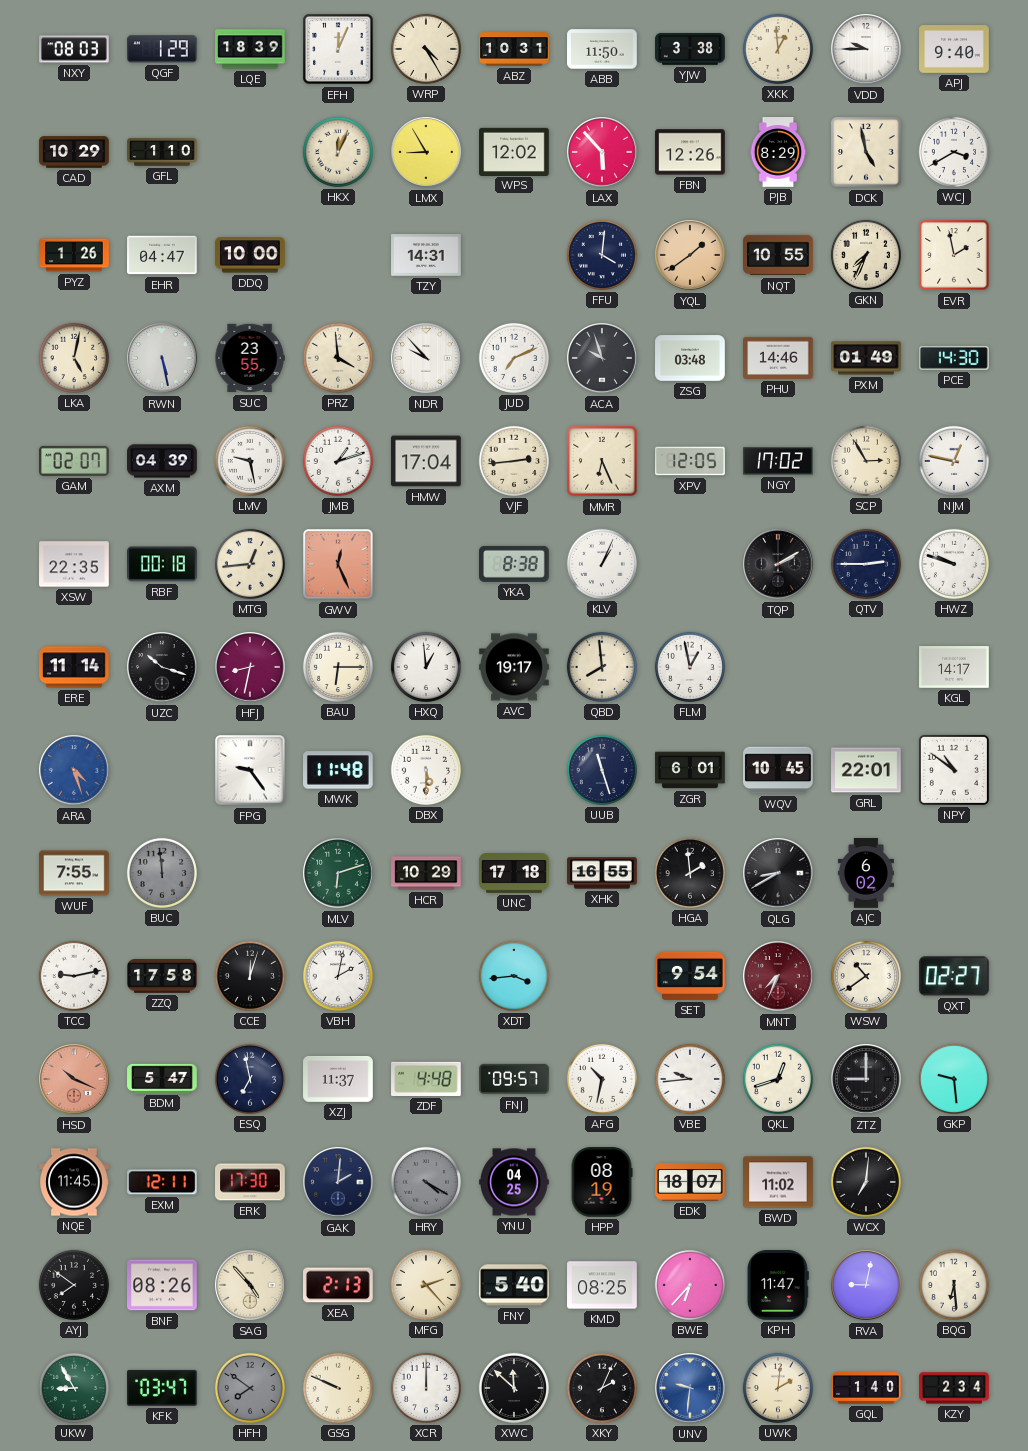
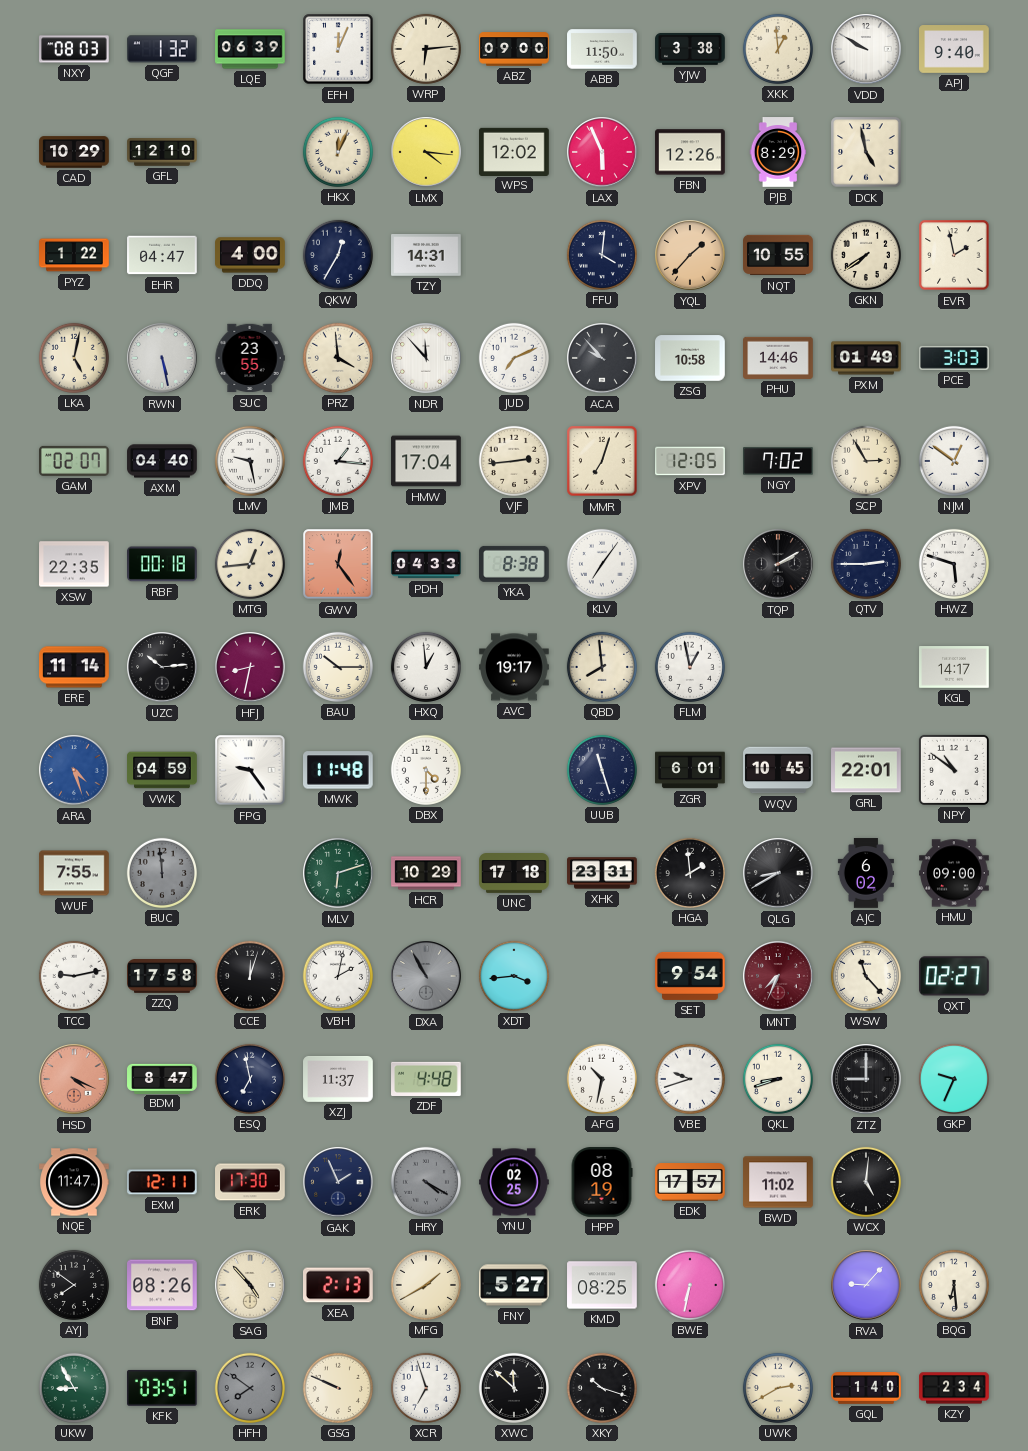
QGF: 1:29 -> 1:32
LQE: 18:39 -> 06:39
WRP: 4:25 -> 6:14
ABZ: 10:31 -> 09:00
VDD: 9:45 -> 9:50
GFL: 1:10 -> 12:10
LMX: 8:55 -> 4:16
LAX: 5:53 -> 5:56
WCJ: 3:40 -> none
PYZ: 1:26 -> 1:22
DDQ: 10:00 -> 4:00
QKW: none -> 12:35
YQL: 1:39 -> 1:37
GKN: 7:34 -> 7:39
NDR: 9:53 -> 11:53
ACA: 9:57 -> 9:53
ZSG: 03:48 -> 10:58
PCE: 14:30 -> 3:03
AXM: 04:39 -> 04:40
JMB: 1:12 -> 1:16
MMR: 6:26 -> 7:03
NGY: 17:02 -> 7:02
NJM: 12:47 -> 12:51
GWV: 12:26 -> 12:24
PDH: none -> 04:33
KLV: 1:04 -> 7:06
HWZ: 9:48 -> 5:48
UZC: 10:18 -> 10:14
BAU: 6:15 -> 10:15
VWK: none -> 04:59
DBX: 5:30 -> 4:30
XHK: 16:55 -> 23:31
HMU: none -> 09:00
DXA: none -> 10:55
WSW: 10:39 -> 11:23
HSD: 10:19 -> 4:19
BDM: 5:47 -> 8:47
FNJ: 09:57 -> none
VBE: 9:44 -> 9:42
QKL: 12:42 -> 8:42
GKP: 9:29 -> 9:34
NQE: 11:45 -> 11:47
GAK: 2:01 -> 1:56
YNU: 04:25 -> 02:25
EDK: 18:07 -> 17:57
WCX: 7:01 -> 5:01
MFG: 2:23 -> 1:40
FNY: 5:40 -> 5:27
BWE: 6:37 -> 6:32
KPH: 11:47 -> none
RVA: 9:02 -> 9:07
KFK: 03:47 -> 03:51
XCR: 12:00 -> 6:57
XKY: 2:04 -> 10:18
UNV: 9:31 -> none
UWK: 2:01 -> 2:40
